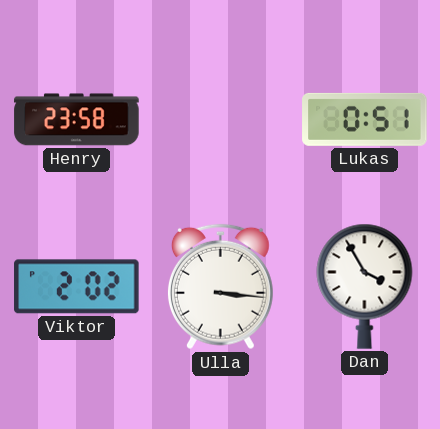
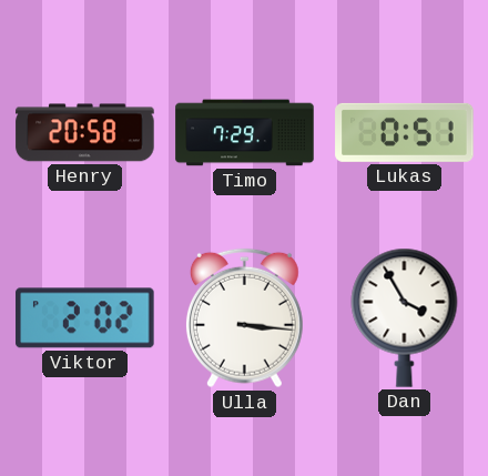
Henry: 23:58 -> 20:58
Timo: none -> 7:29
